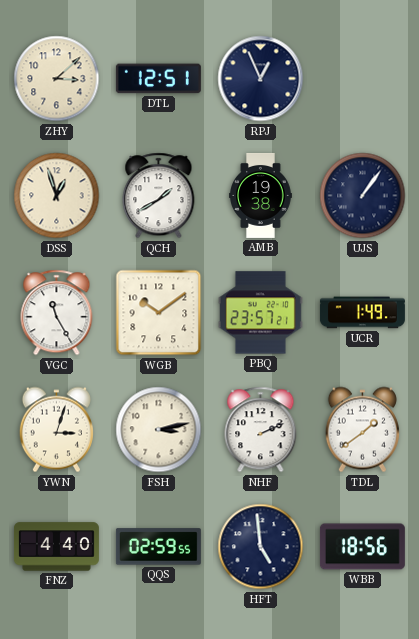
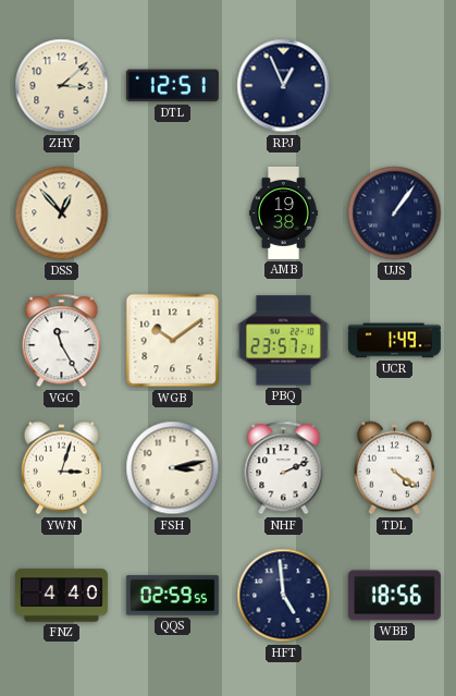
DSS: 12:57 -> 12:53
QCH: 1:40 -> none
TDL: 1:39 -> 4:21
